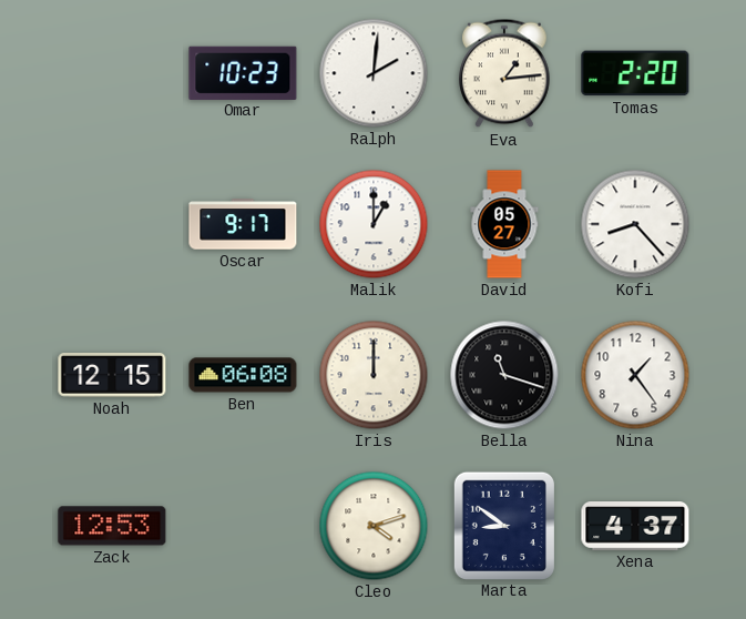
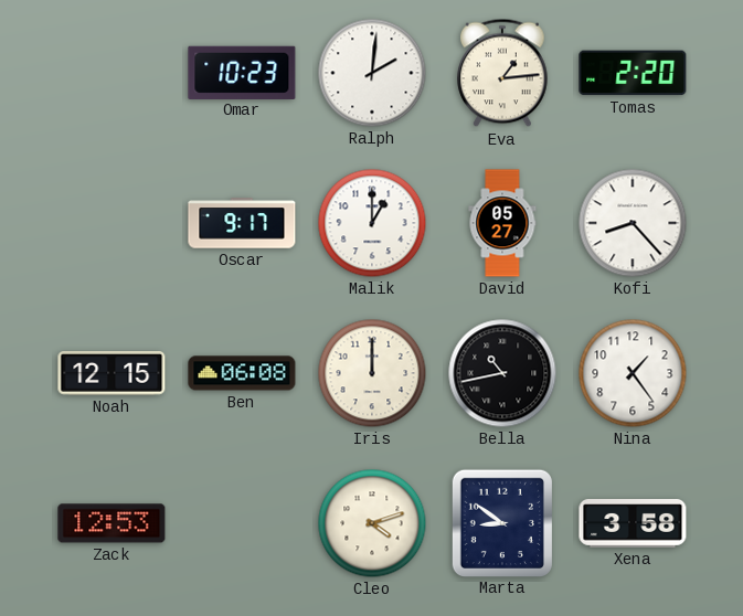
Bella: 11:18 -> 10:43
Xena: 4:37 -> 3:58
